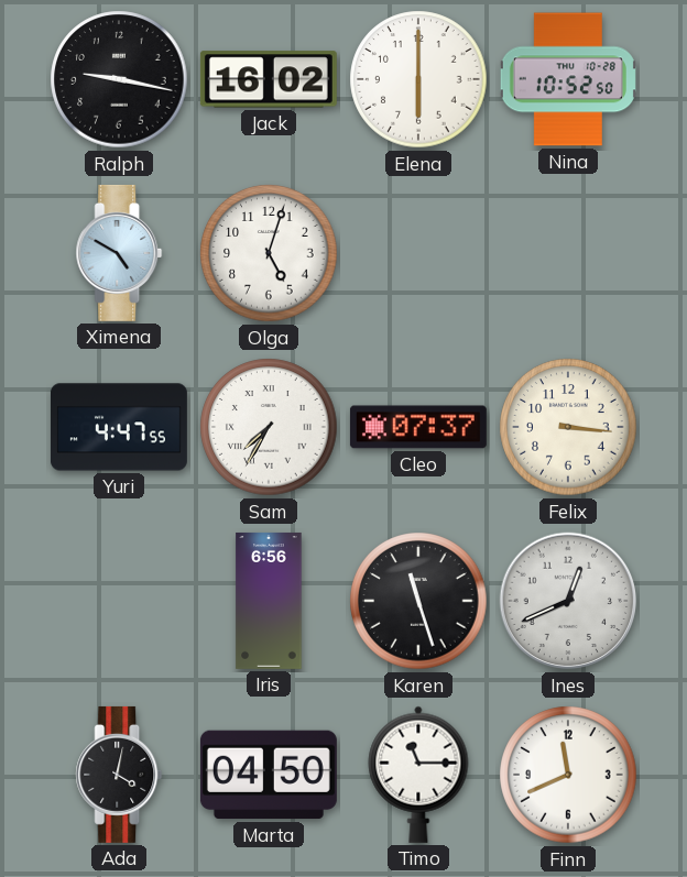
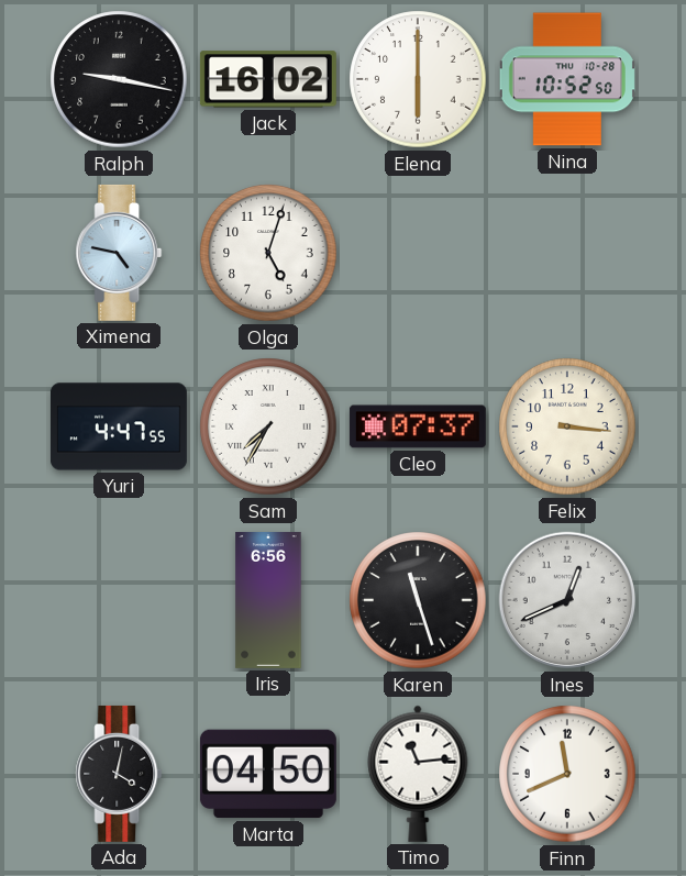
Ximena: 4:50 -> 4:47
Timo: 11:15 -> 11:14
